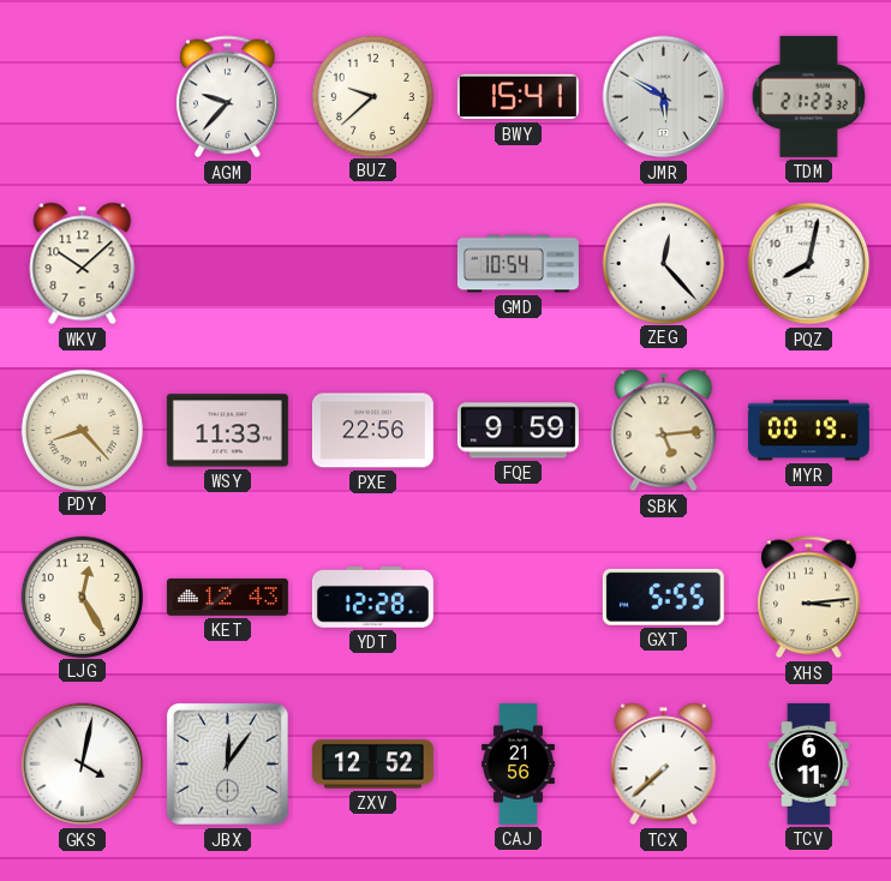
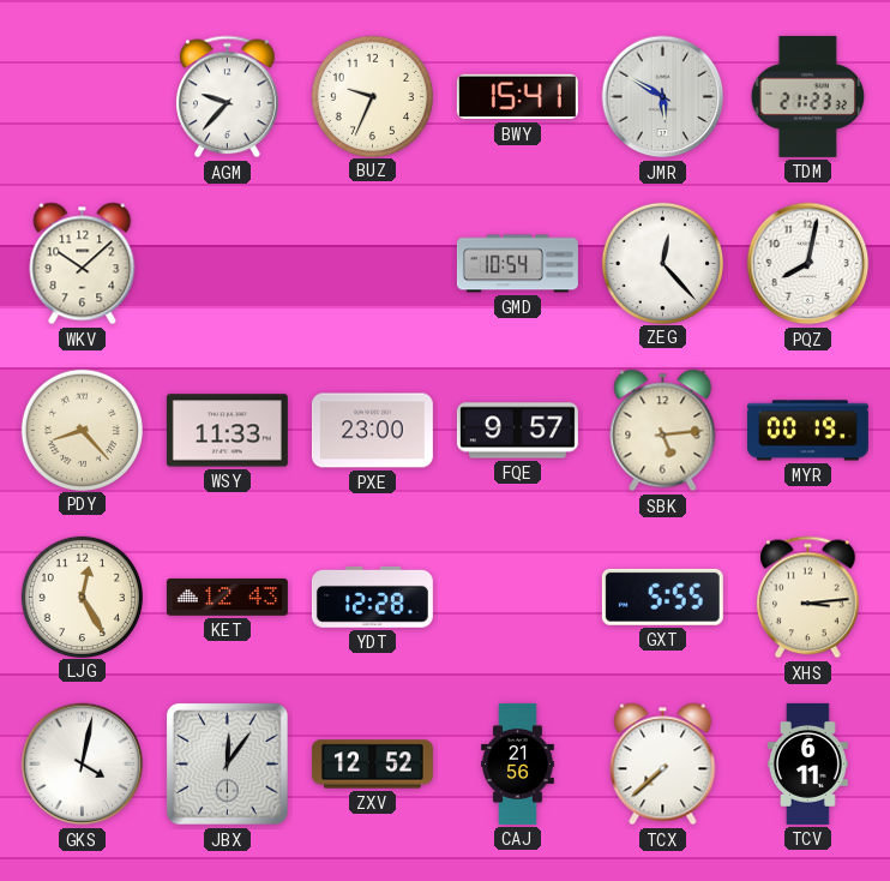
BUZ: 9:38 -> 9:34
PXE: 22:56 -> 23:00
FQE: 9:59 -> 9:57
